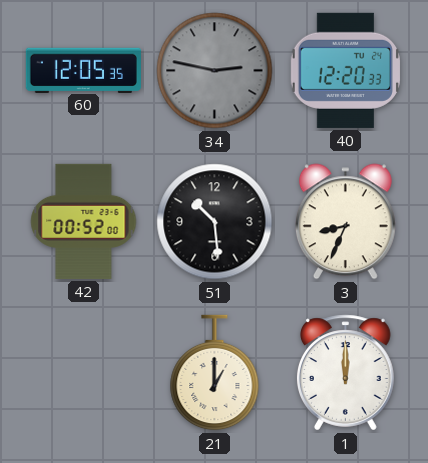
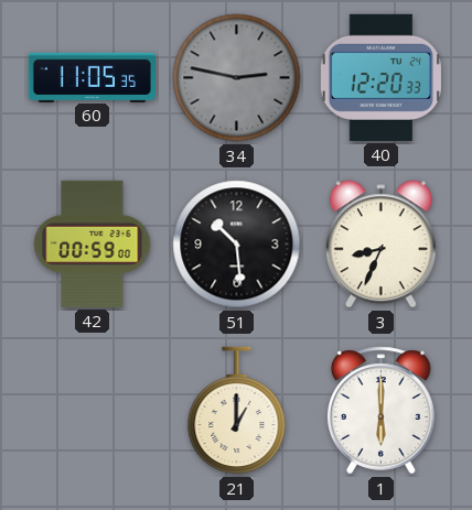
60: 12:05 -> 11:05
42: 00:52 -> 00:59
1: 12:00 -> 6:00
